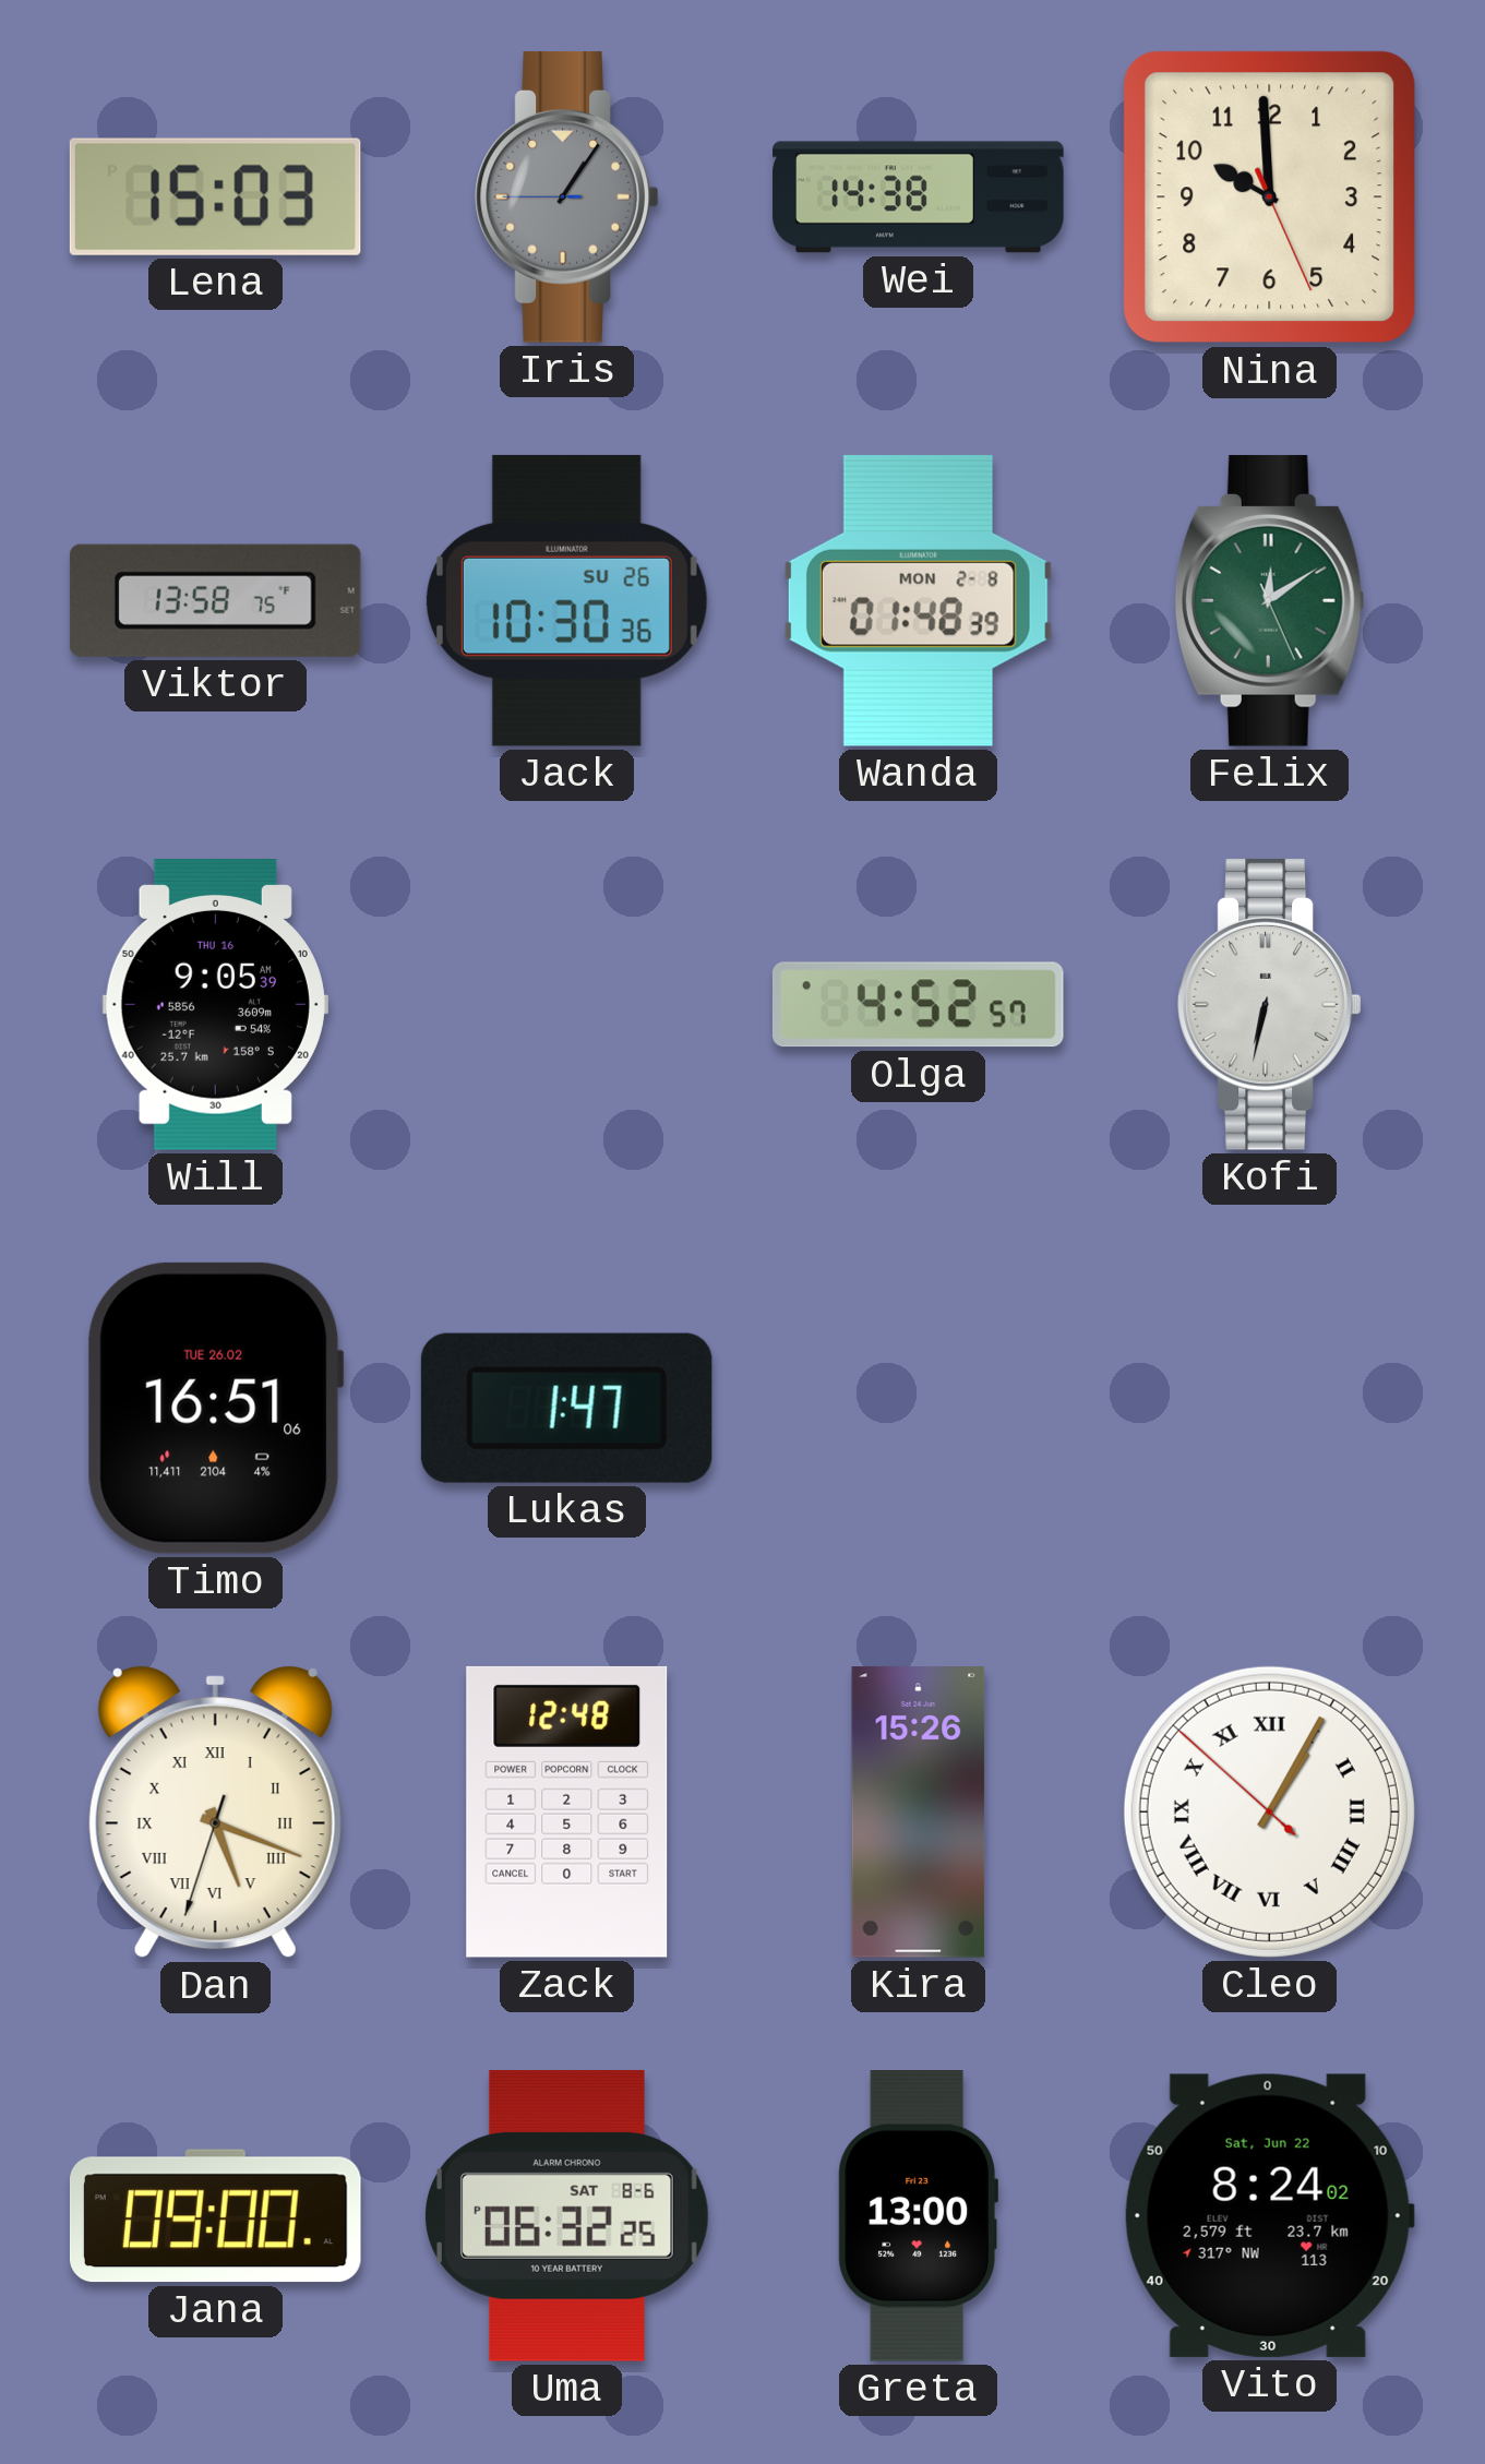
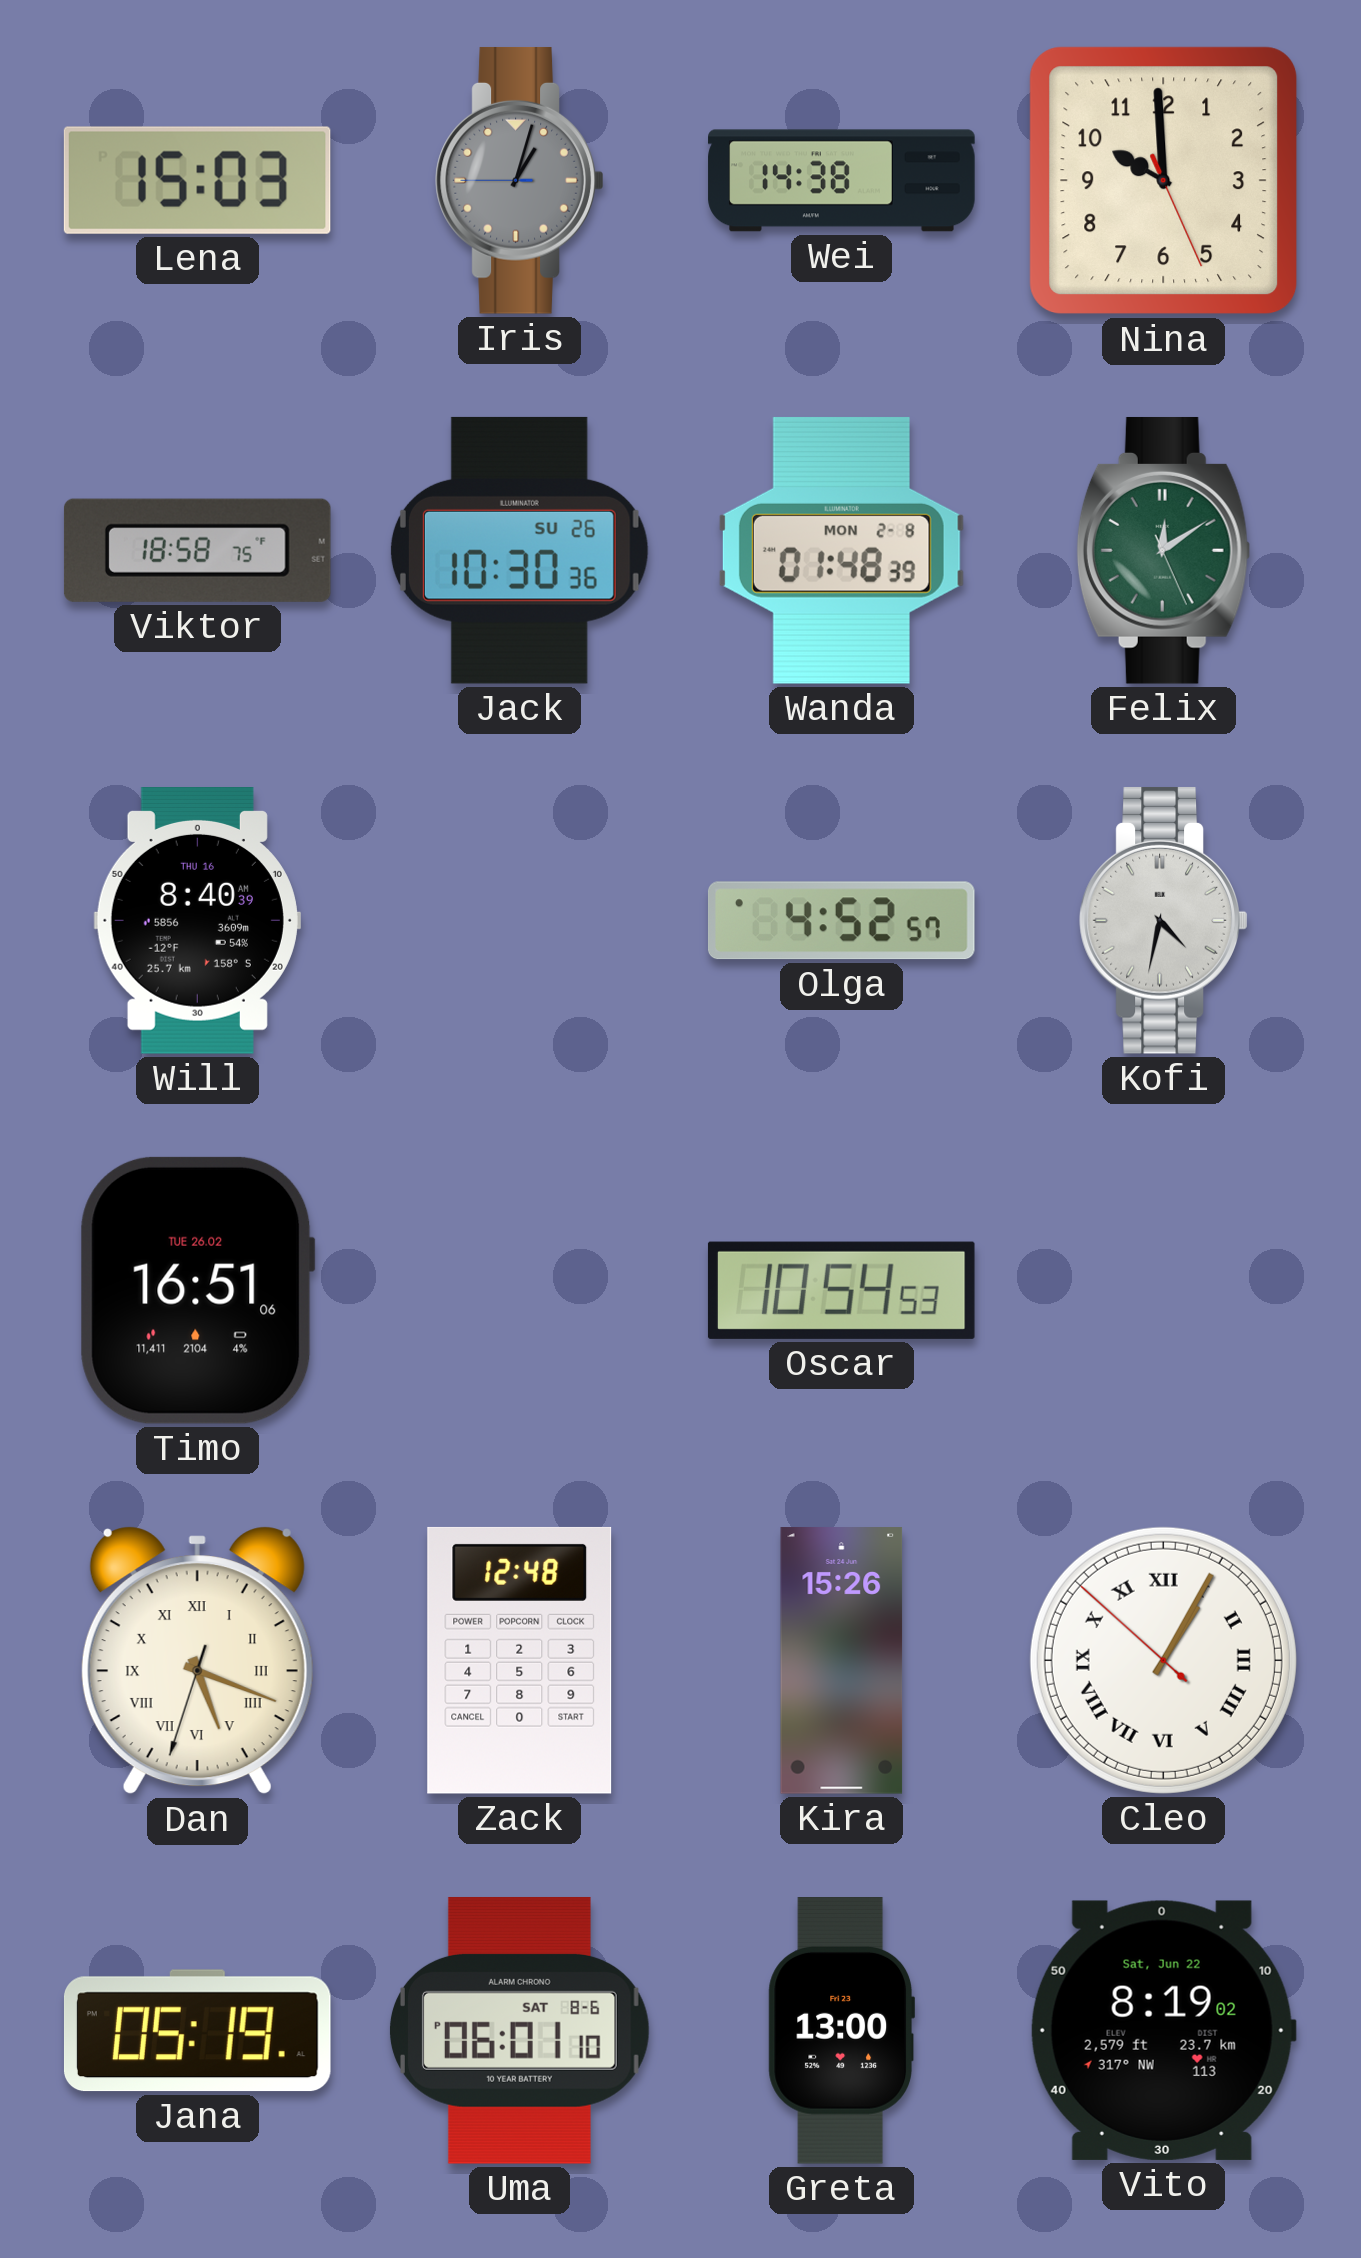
Iris: 1:05 -> 1:02
Viktor: 13:58 -> 18:58
Will: 9:05 -> 8:40
Kofi: 6:32 -> 4:32
Lukas: 1:47 -> none
Oscar: none -> 10:54
Jana: 09:00 -> 05:19
Uma: 06:32 -> 06:01
Vito: 8:24 -> 8:19
